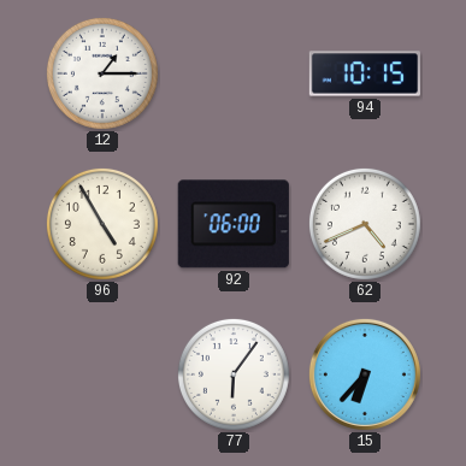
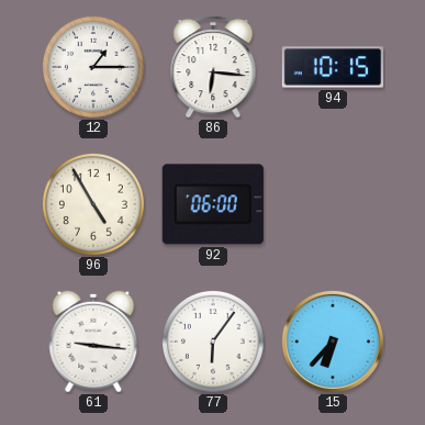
86: none -> 6:16
62: 4:41 -> none
61: none -> 9:16
